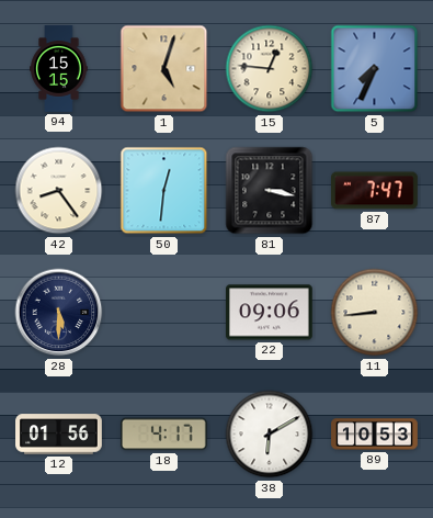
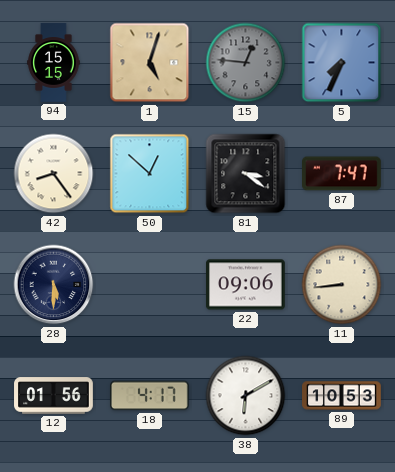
15 dial: cream -> grey
50: 12:31 -> 12:52
81: 3:17 -> 3:21
